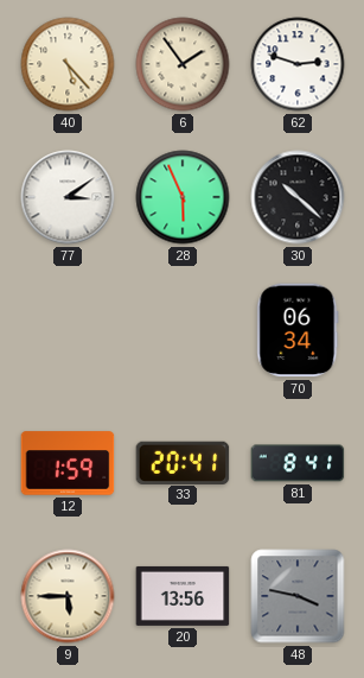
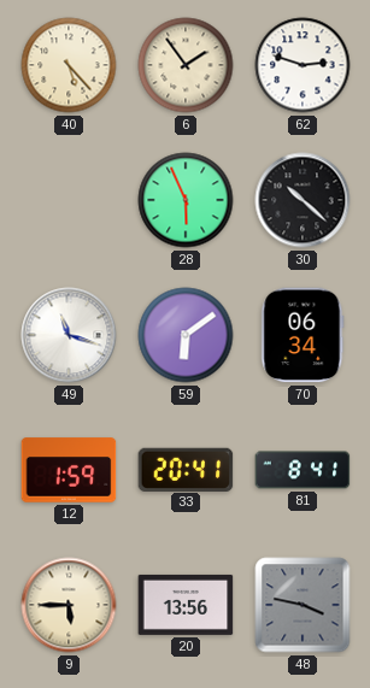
77: 3:09 -> none
49: none -> 11:18
59: none -> 6:09
